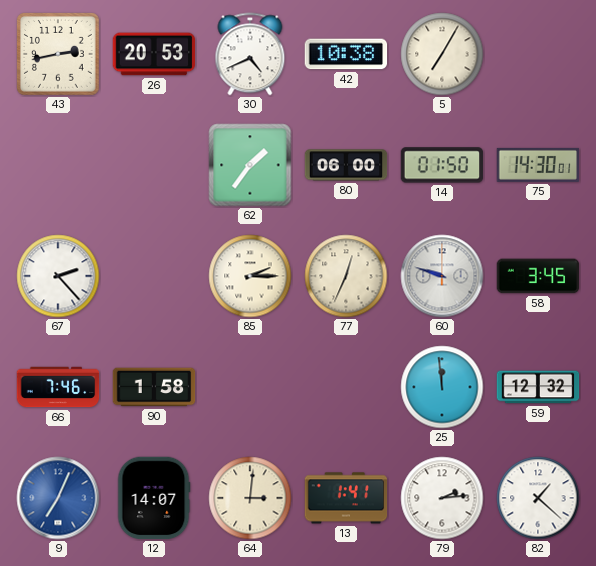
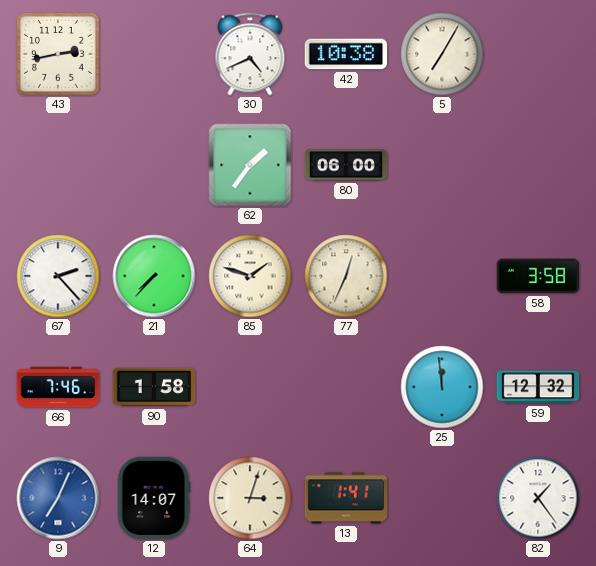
26: 20:53 -> none
14: 01:50 -> none
75: 14:30 -> none
21: none -> 7:37
85: 2:15 -> 1:48
60: 9:48 -> none
58: 3:45 -> 3:58
64: 3:01 -> 3:03
79: 2:14 -> none
82: 1:22 -> 1:24
